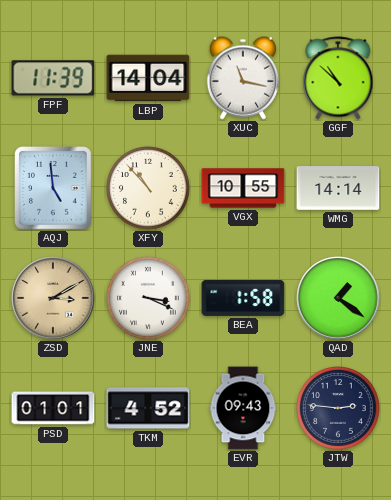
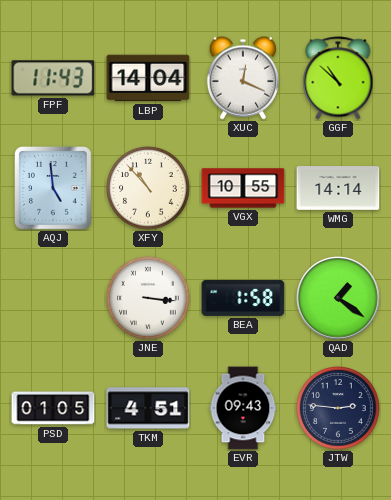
FPF: 11:39 -> 11:43
XUC: 11:17 -> 12:19
ZSD: 3:10 -> none
JNE: 3:19 -> 3:16
PSD: 01:01 -> 01:05
TKM: 4:52 -> 4:51
